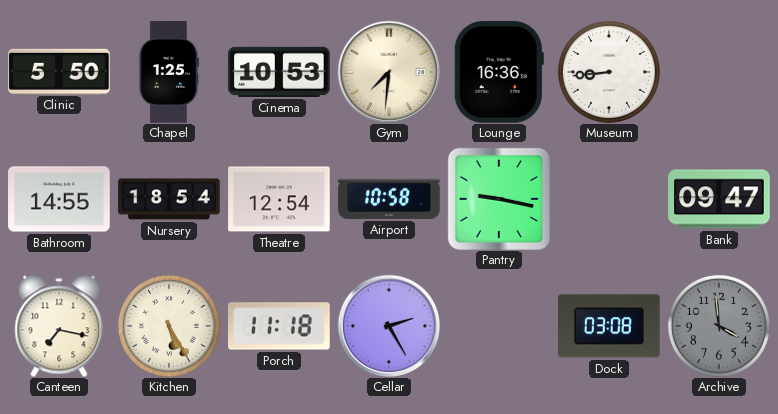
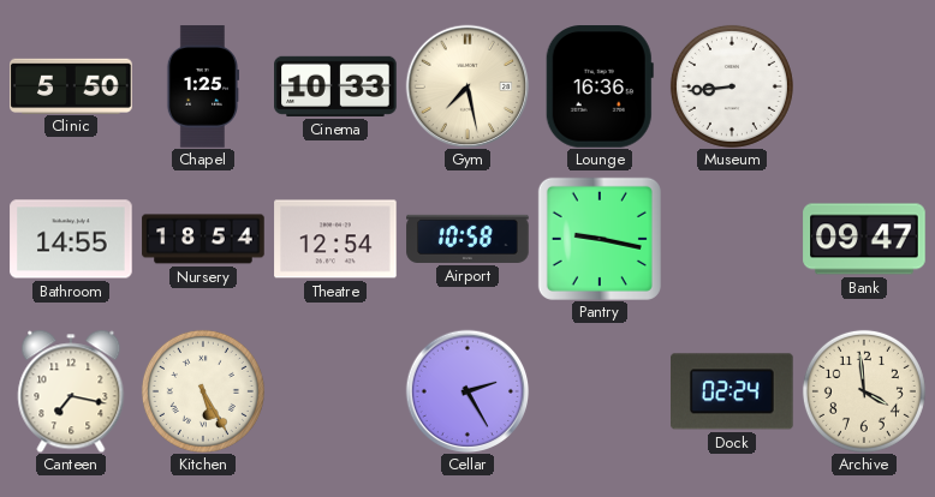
Cinema: 10:53 -> 10:33
Gym: 7:31 -> 7:28
Porch: 11:18 -> none
Dock: 03:08 -> 02:24
Archive dial: grey -> cream
